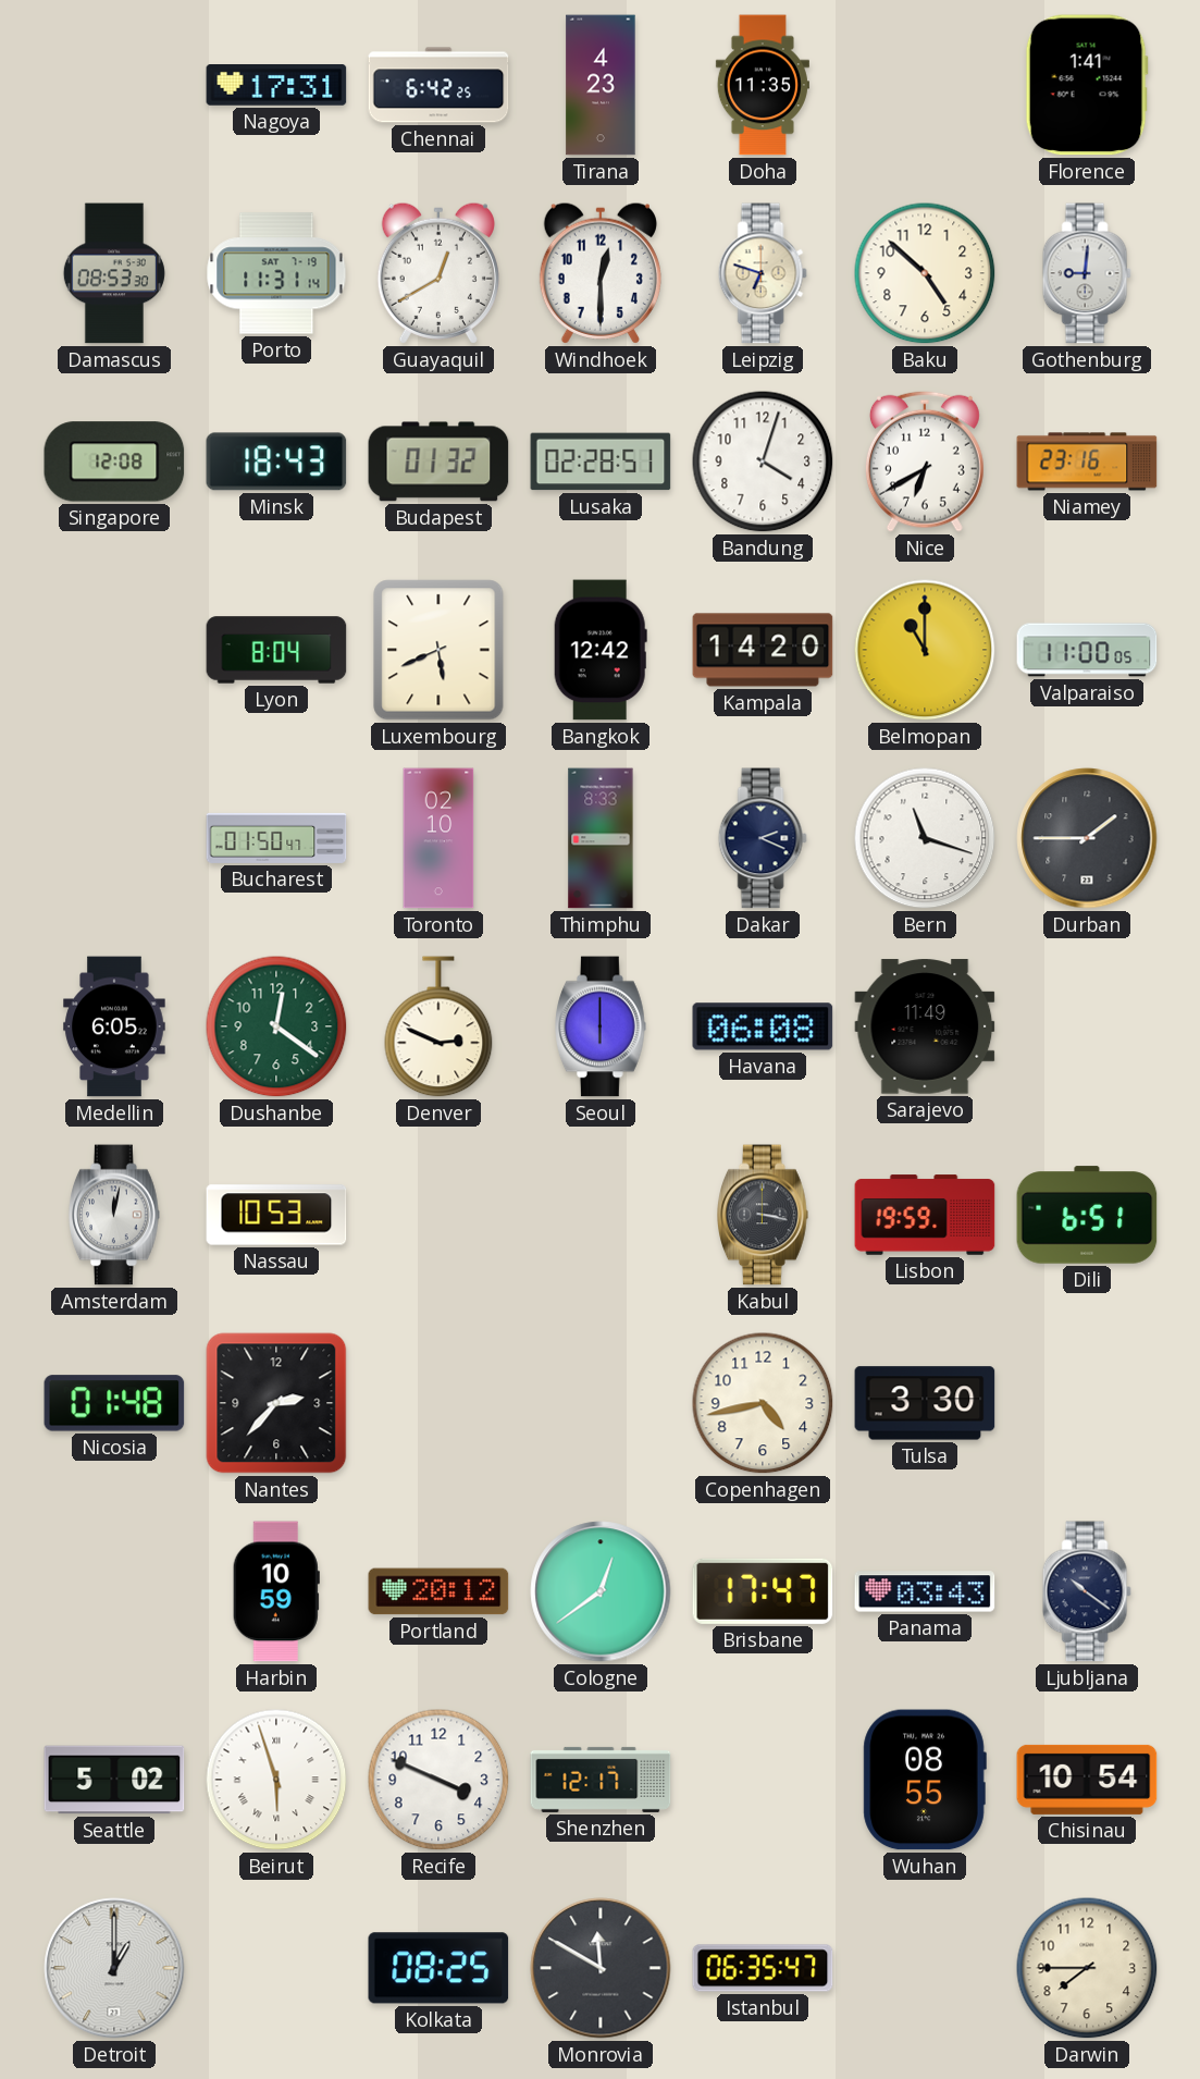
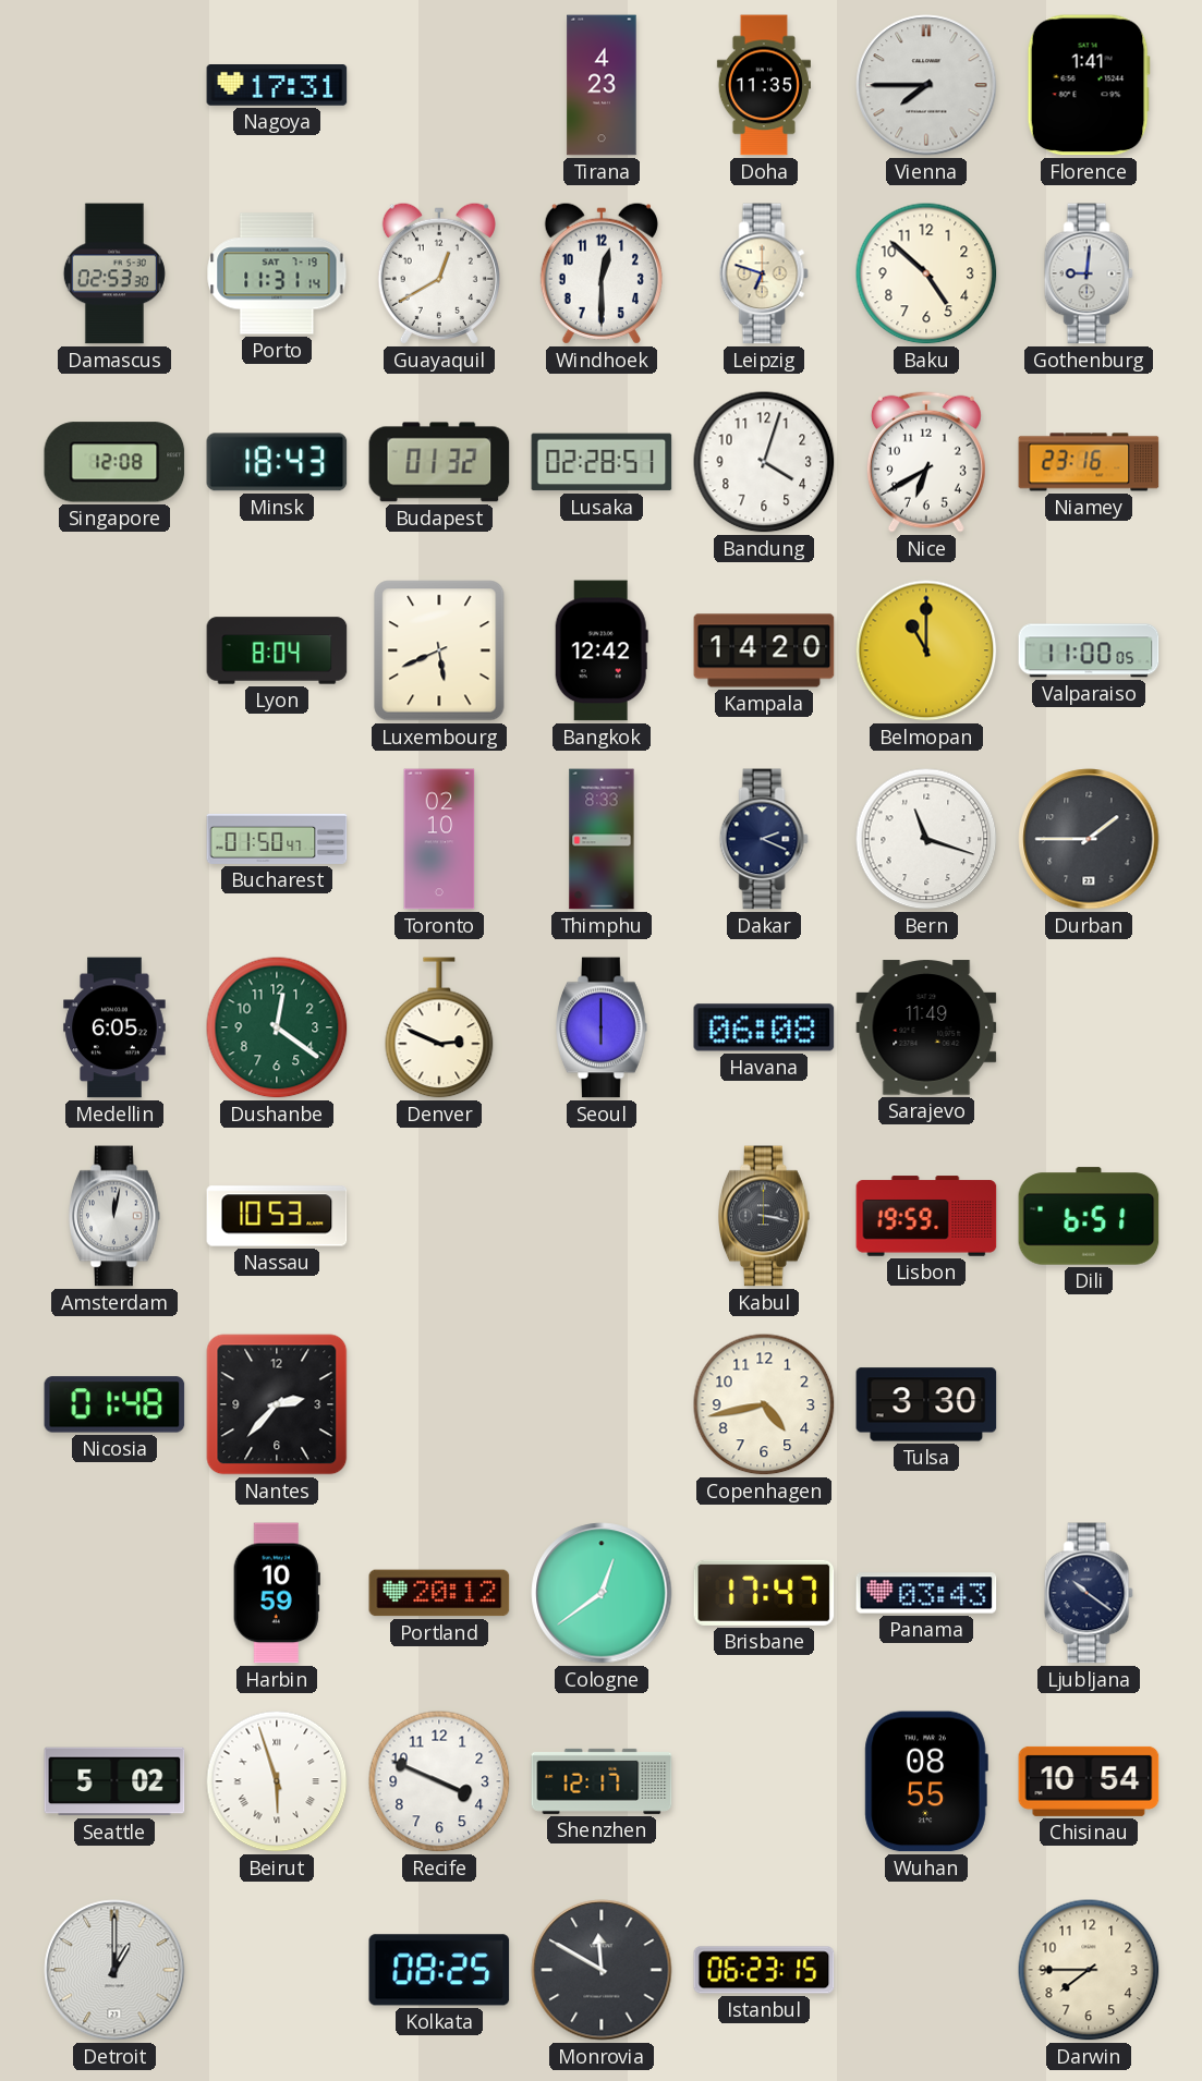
Chennai: 6:42 -> none
Vienna: none -> 7:45
Damascus: 08:53 -> 02:53
Istanbul: 06:35 -> 06:23
